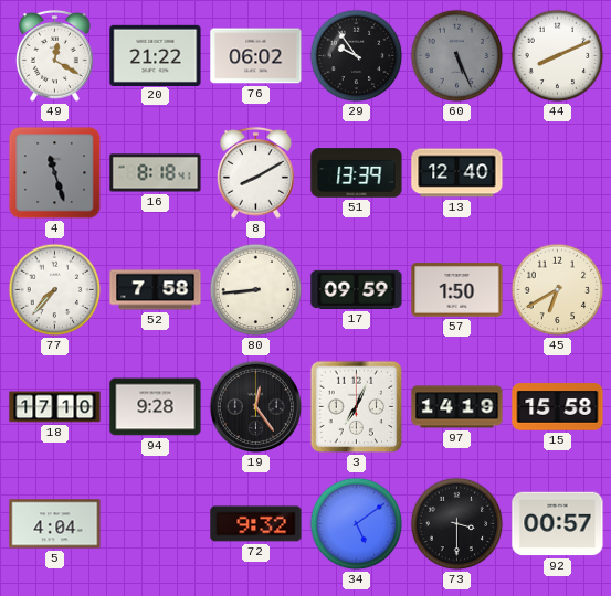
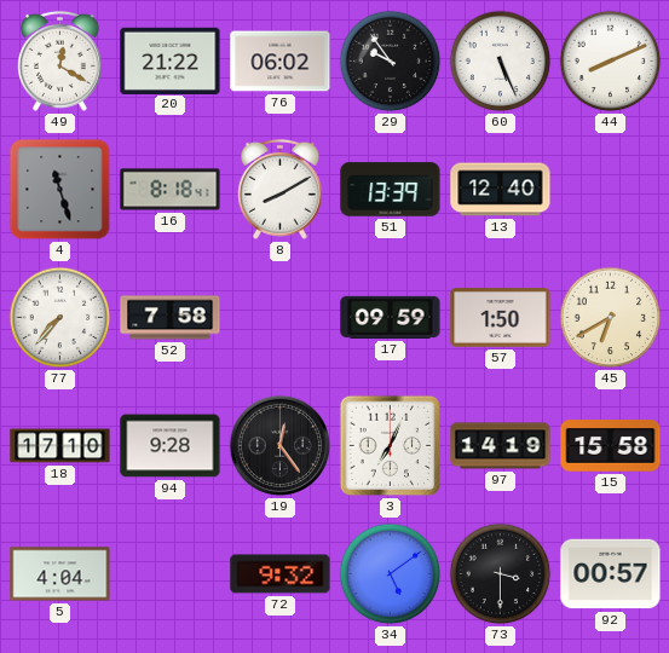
60 dial: grey -> white
80: 8:44 -> none
